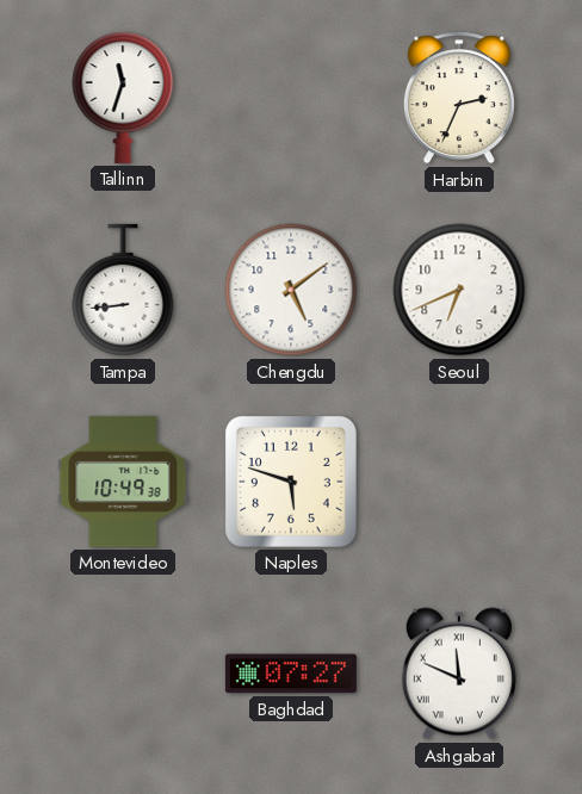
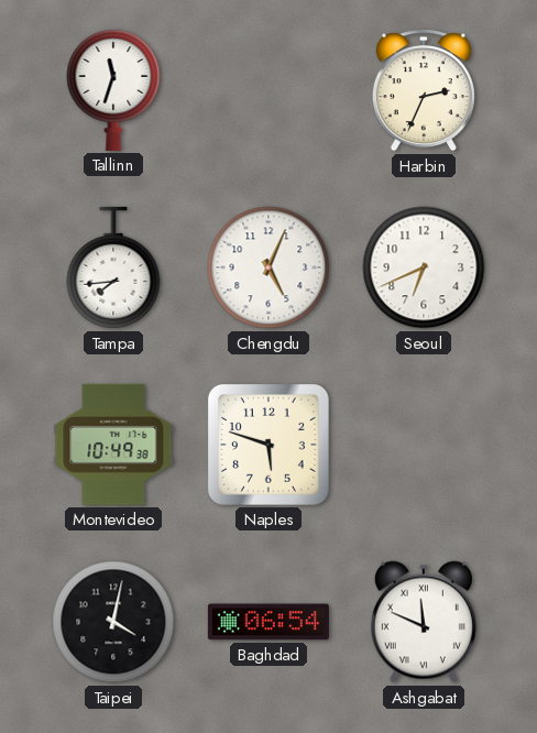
Tampa: 8:44 -> 7:44
Chengdu: 5:09 -> 5:04
Taipei: none -> 4:02
Baghdad: 07:27 -> 06:54
